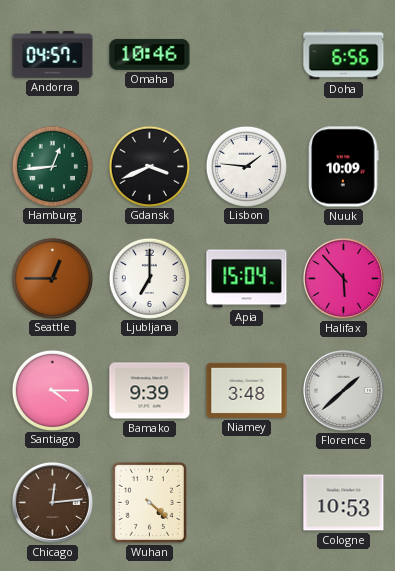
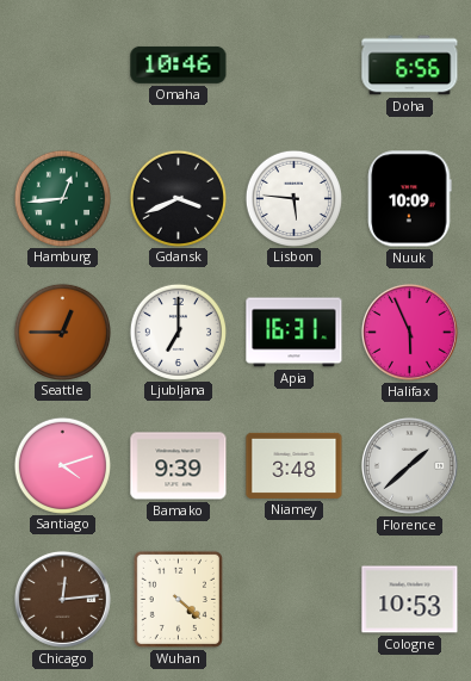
Andorra: 04:57 -> none
Lisbon: 1:46 -> 5:46
Apia: 15:04 -> 16:31
Halifax: 5:53 -> 5:56
Santiago: 4:15 -> 4:12
